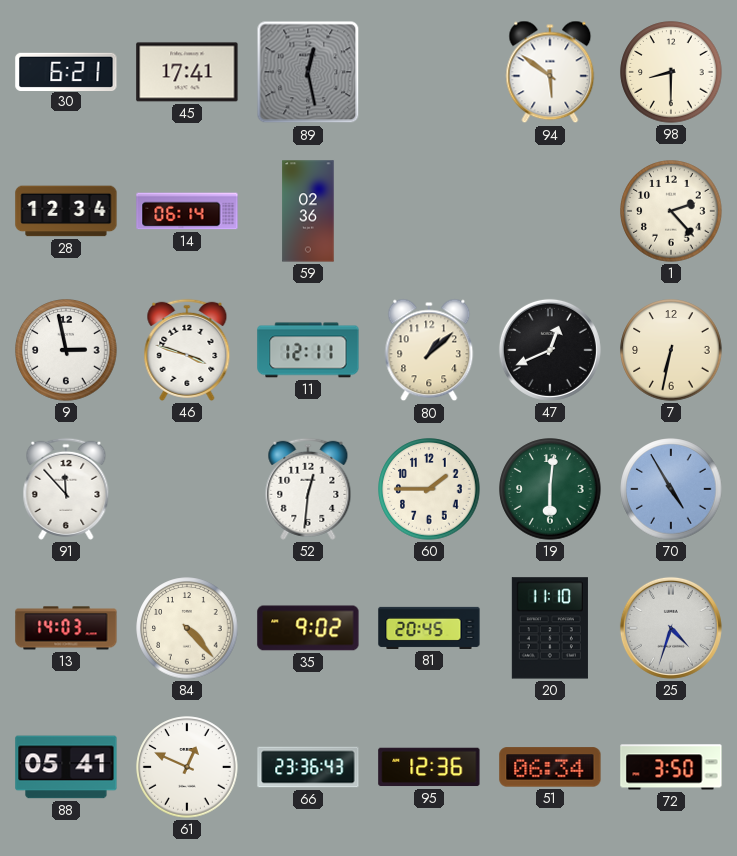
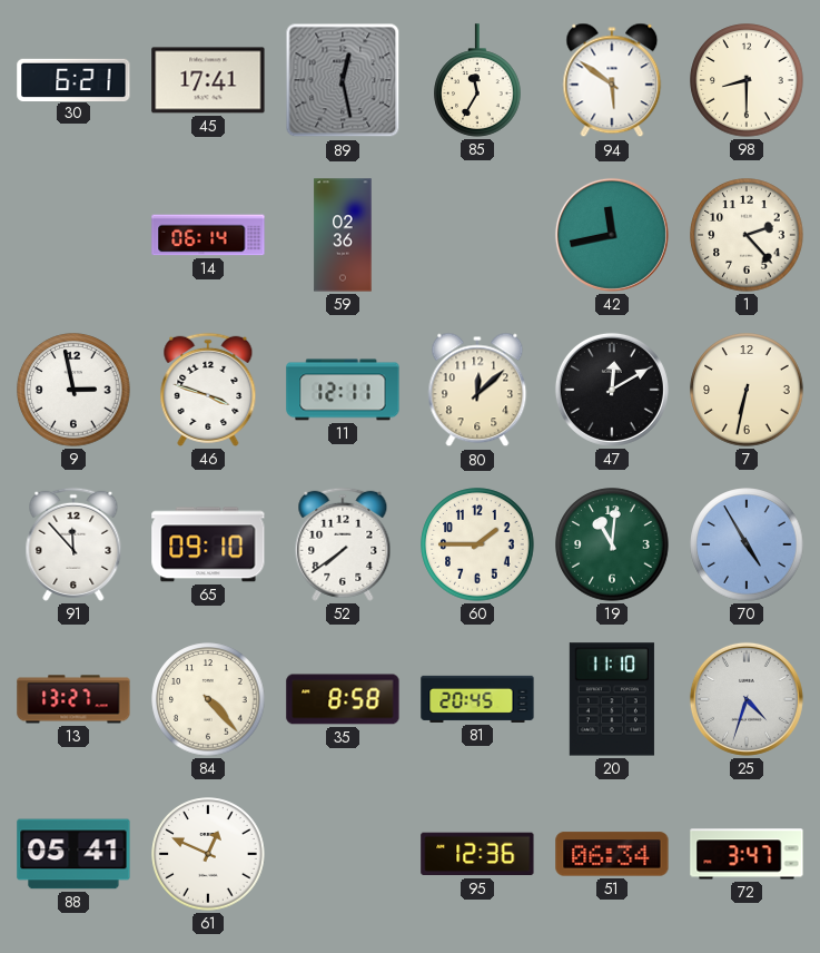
85: none -> 11:35
28: 12:34 -> none
42: none -> 11:43
80: 1:08 -> 12:08
47: 12:41 -> 12:10
65: none -> 09:10
52: 12:31 -> 7:39
19: 6:01 -> 11:01
13: 14:03 -> 13:27
35: 9:02 -> 8:58
66: 23:36 -> none
72: 3:50 -> 3:47
